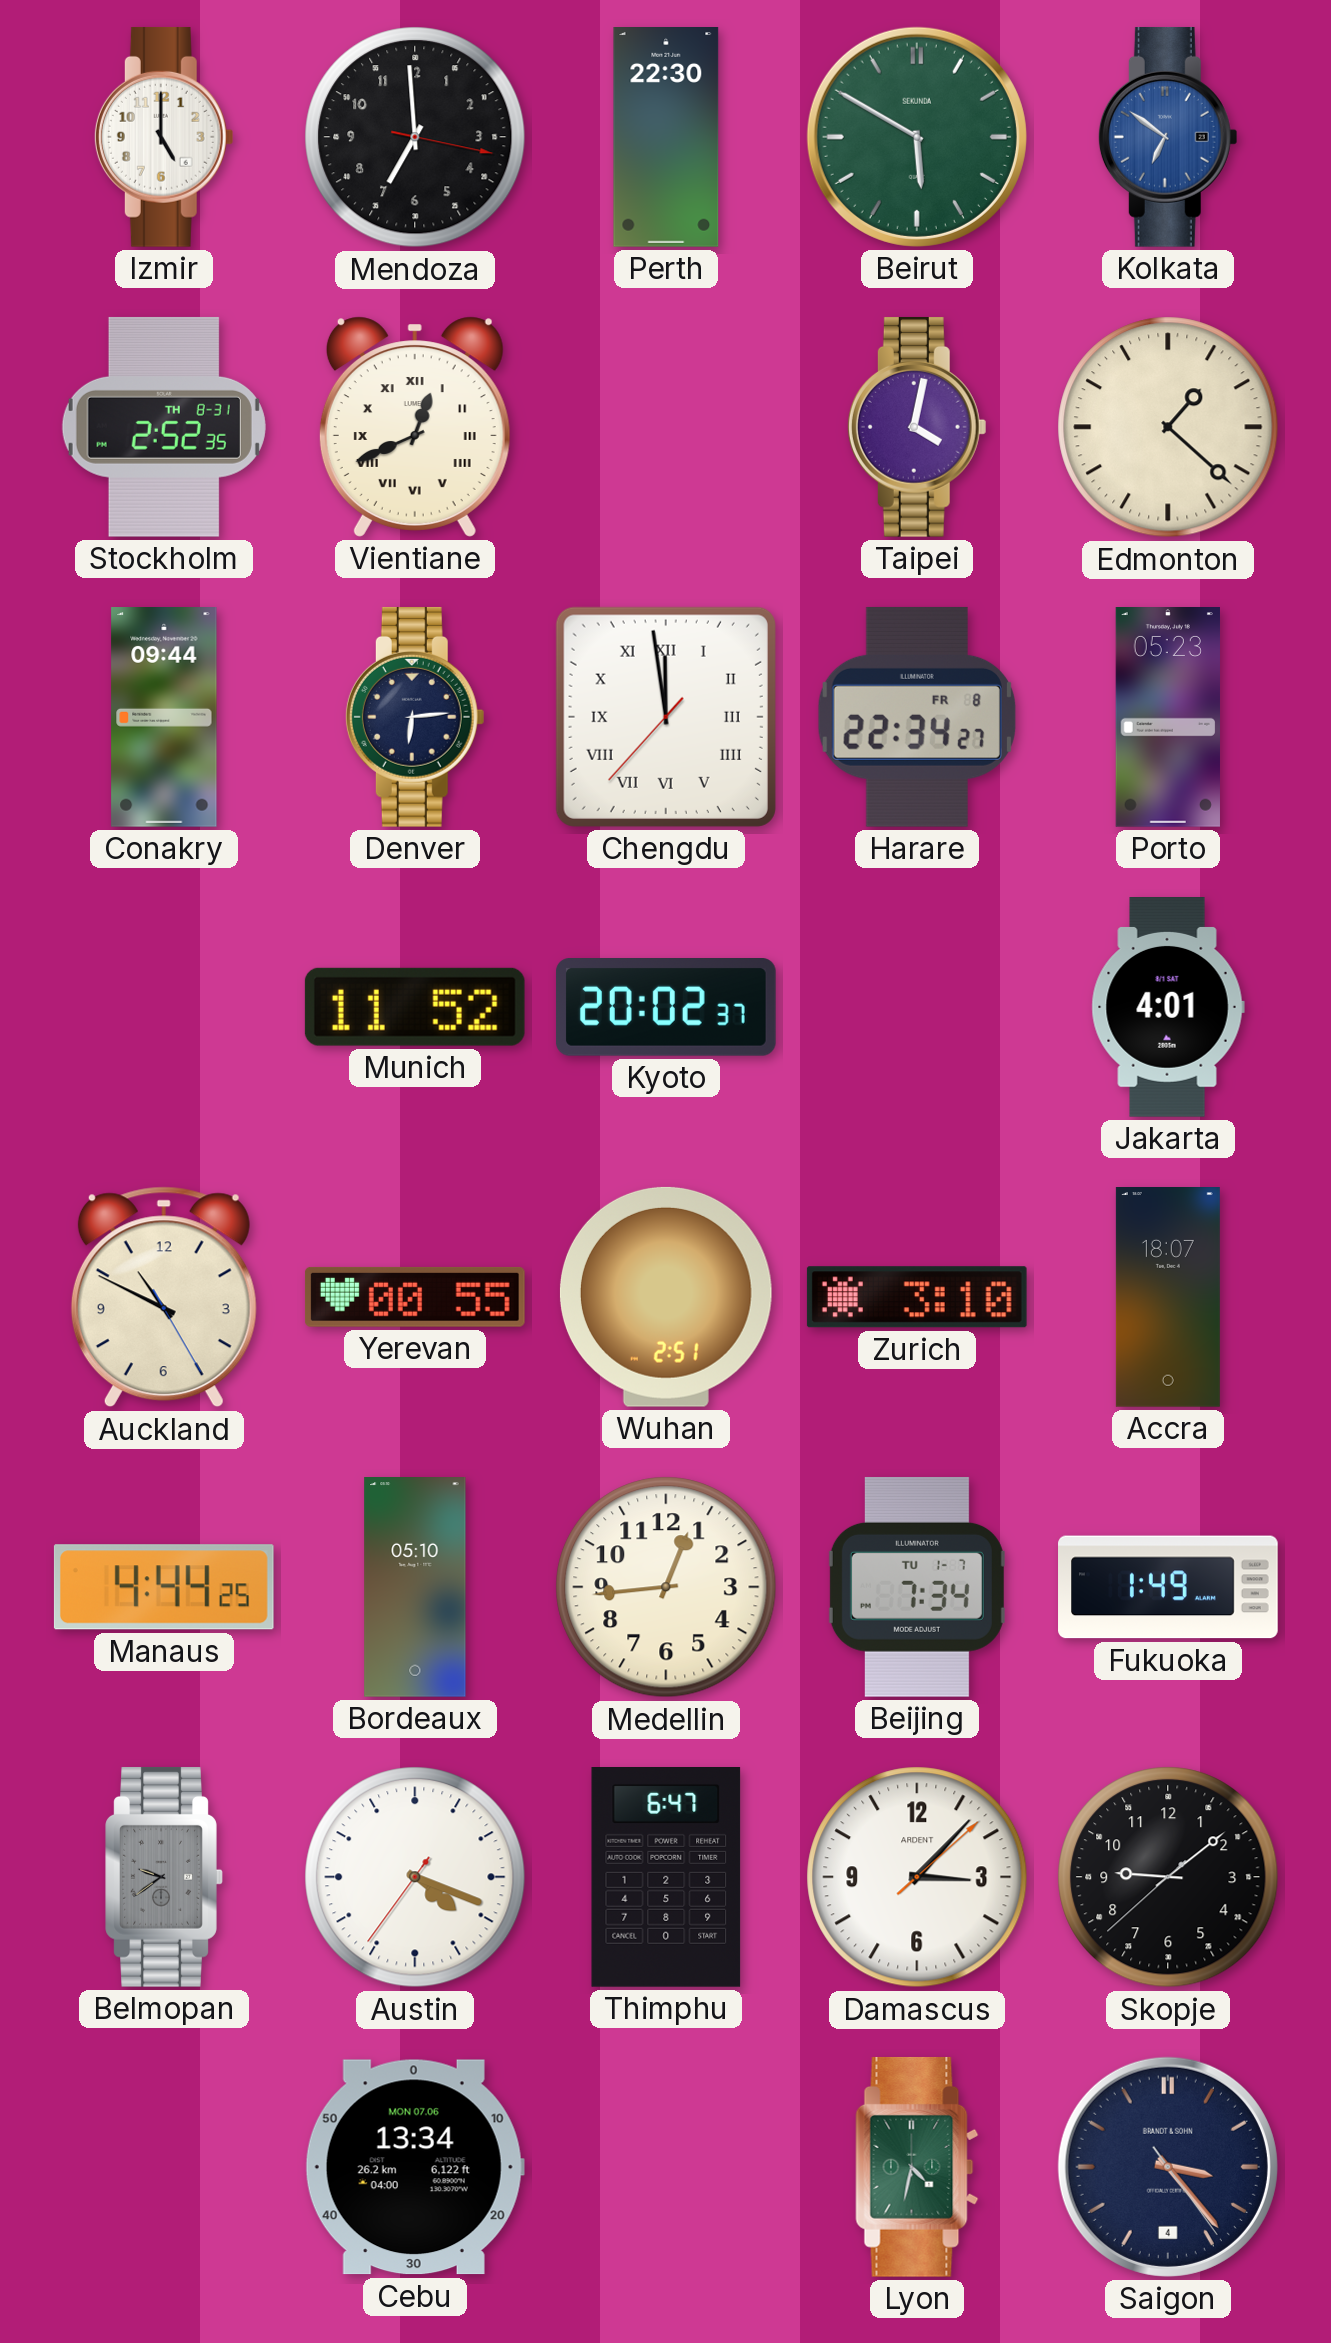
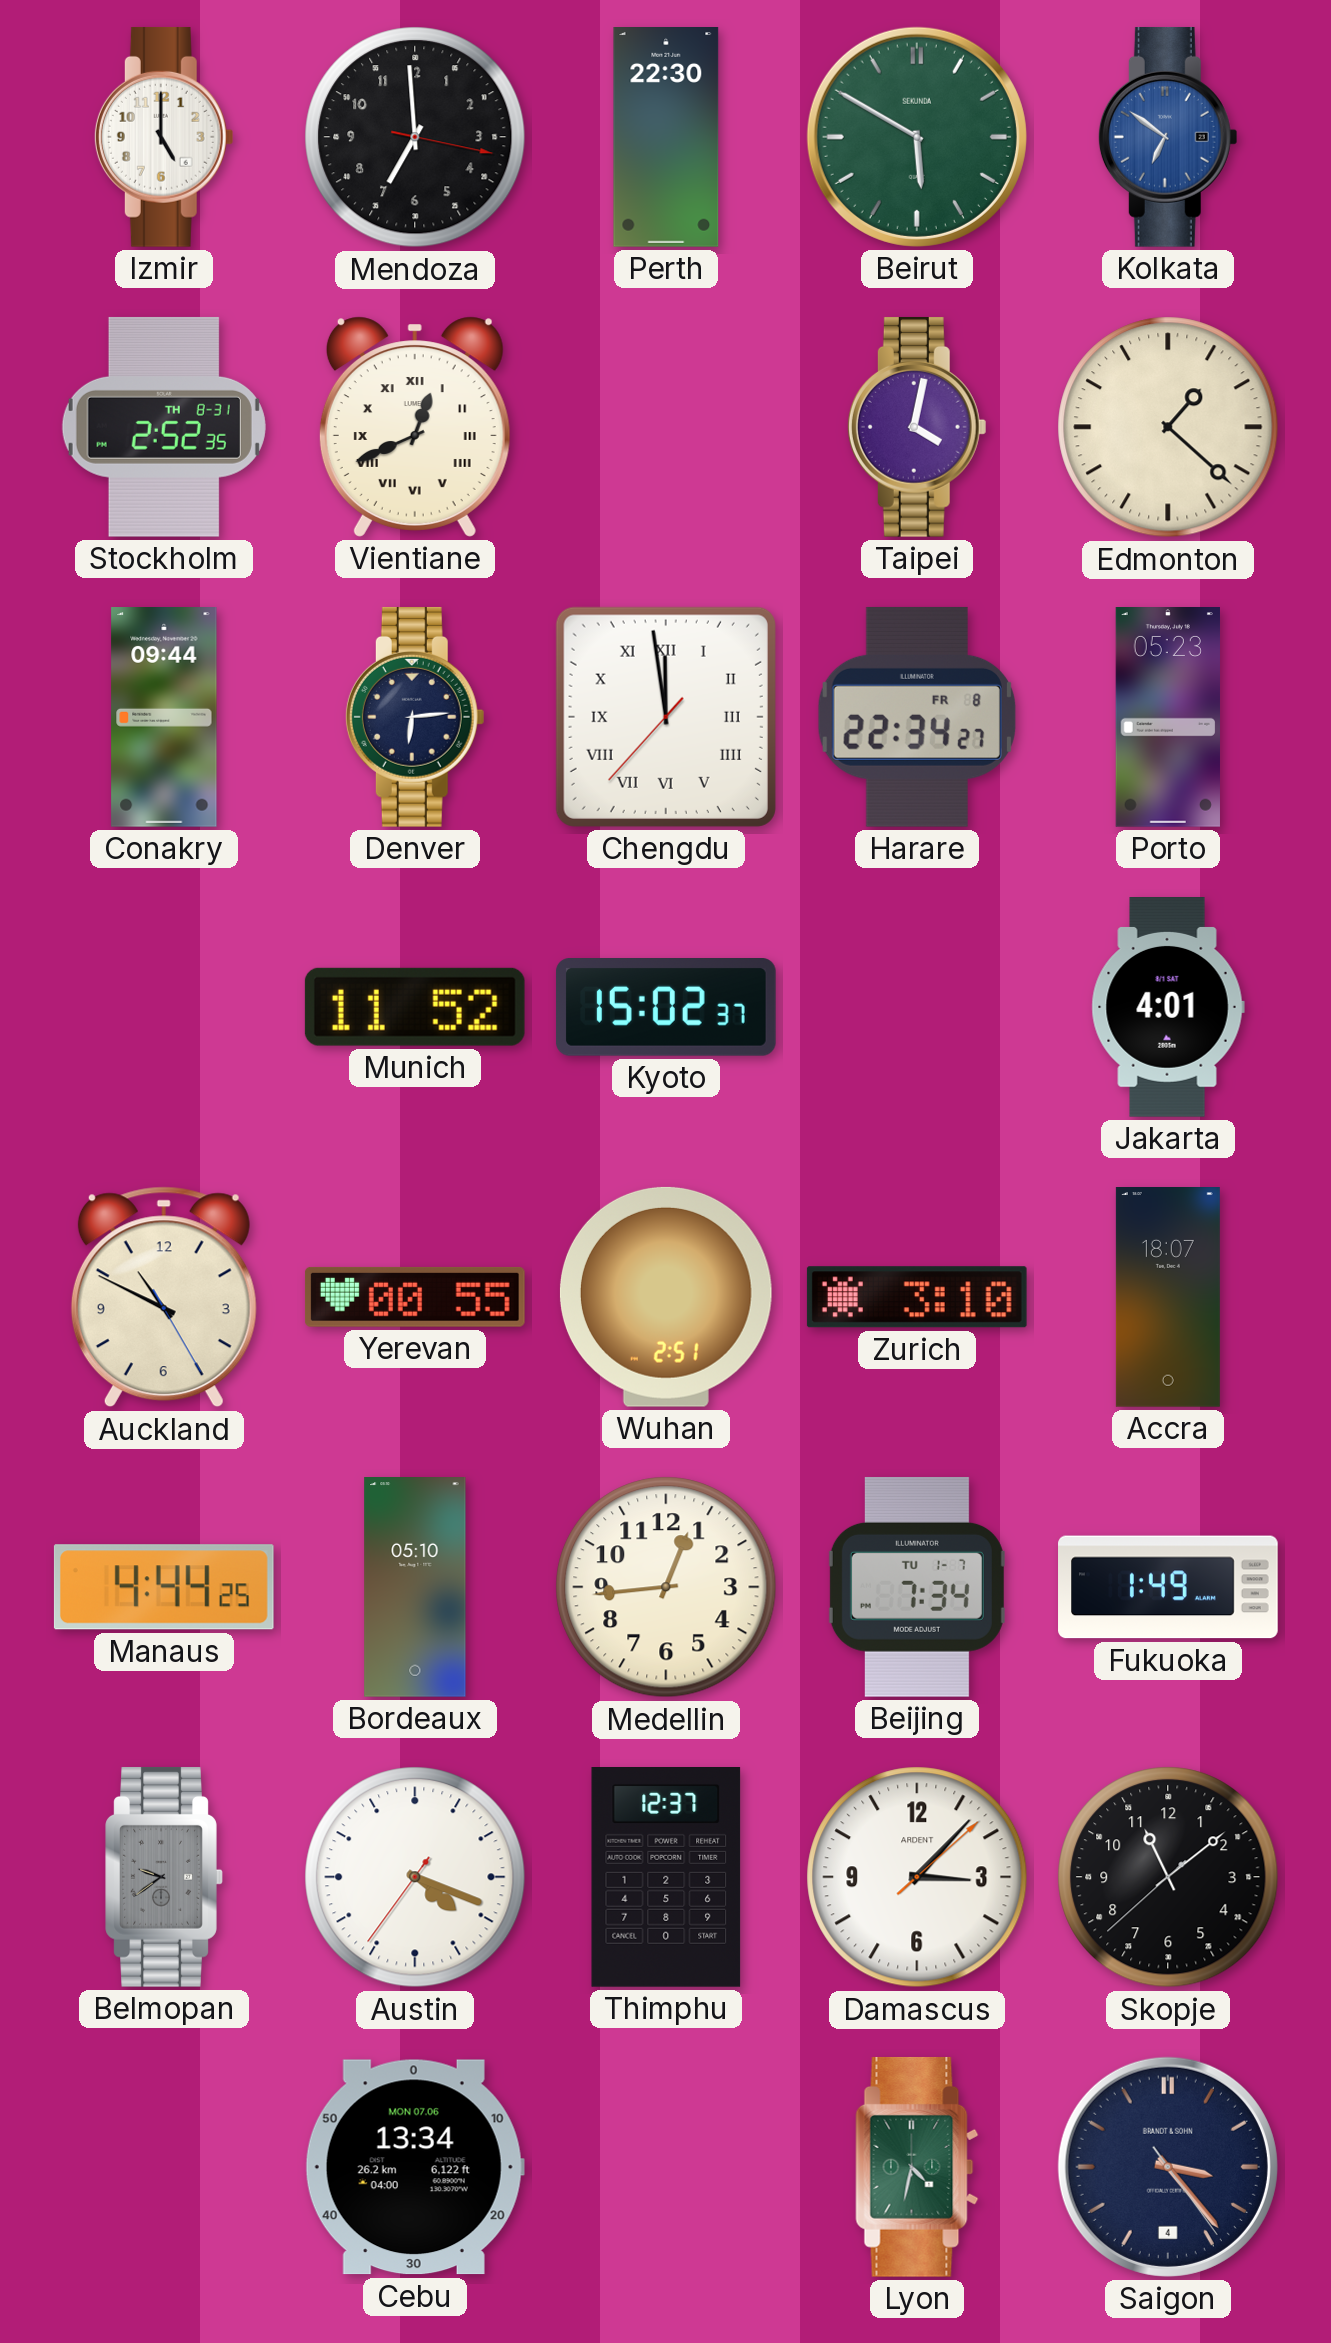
Kyoto: 20:02 -> 15:02
Thimphu: 6:47 -> 12:37
Skopje: 9:08 -> 11:08
